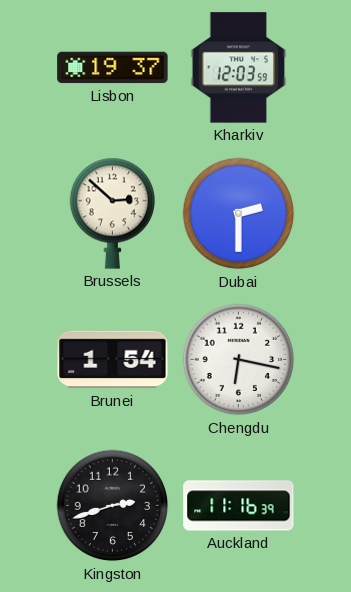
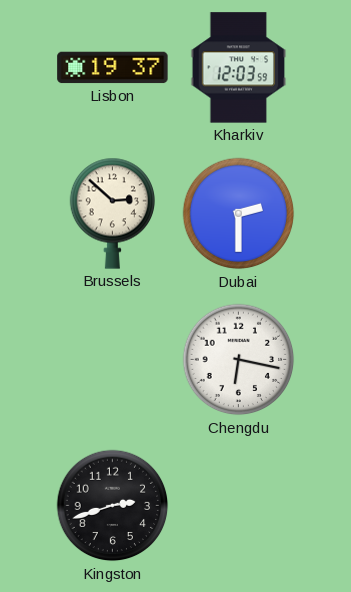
Brunei: 1:54 -> none
Auckland: 11:16 -> none
